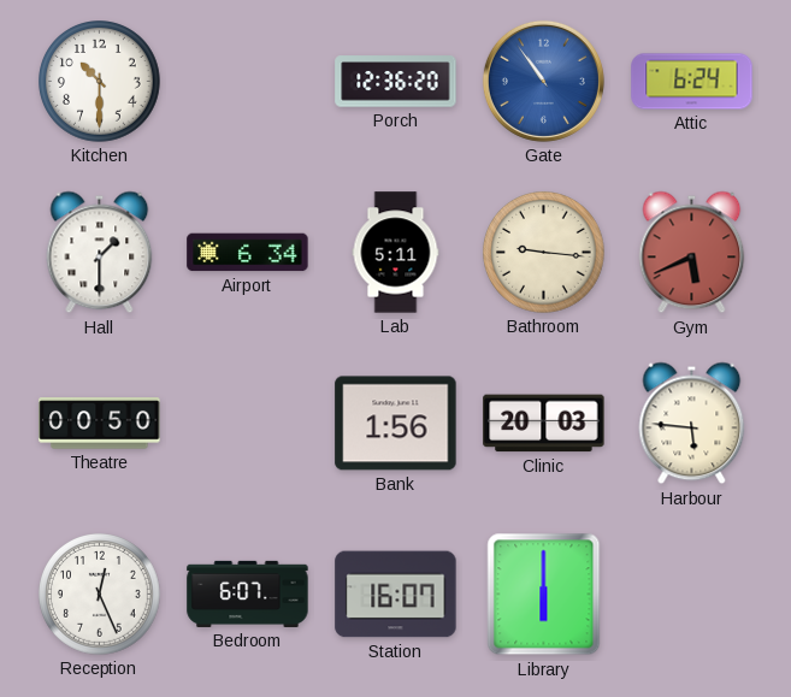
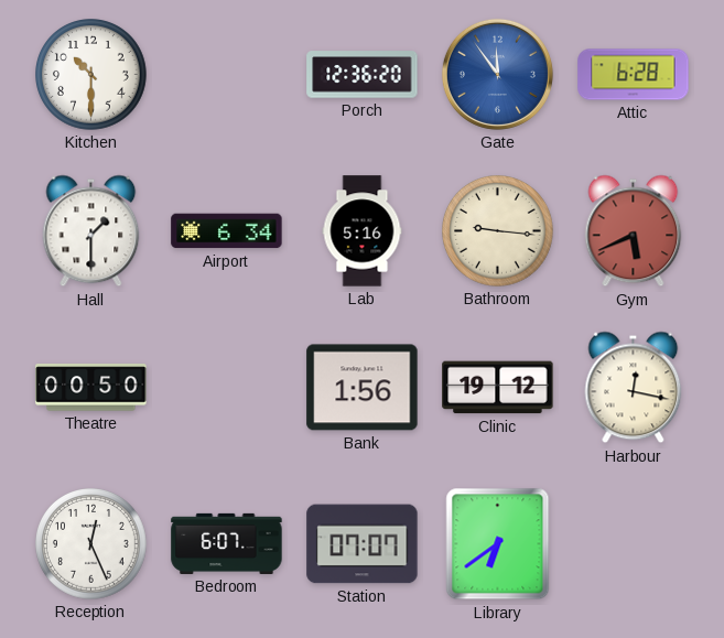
Gate: 10:54 -> 11:54
Attic: 6:24 -> 6:28
Lab: 5:11 -> 5:16
Clinic: 20:03 -> 19:12
Harbour: 5:46 -> 12:17
Station: 16:07 -> 07:07
Library: 6:00 -> 6:39
